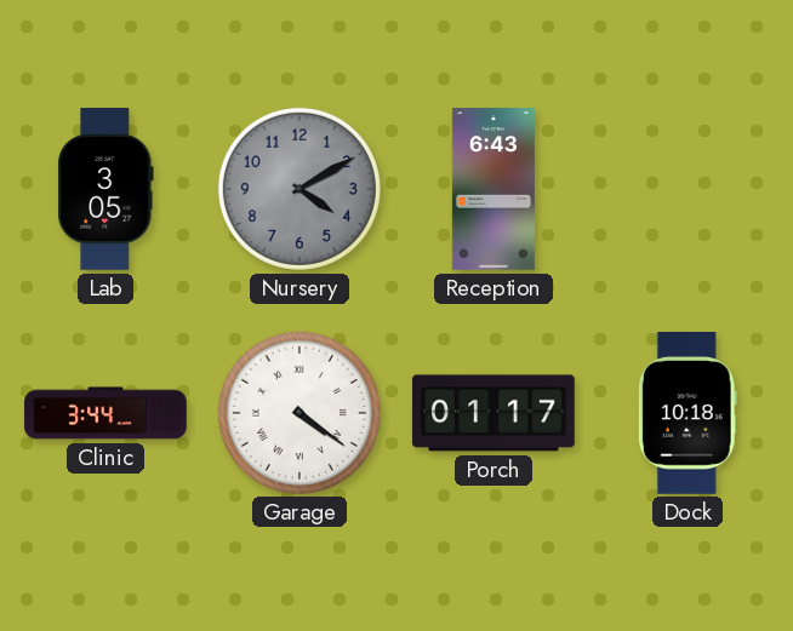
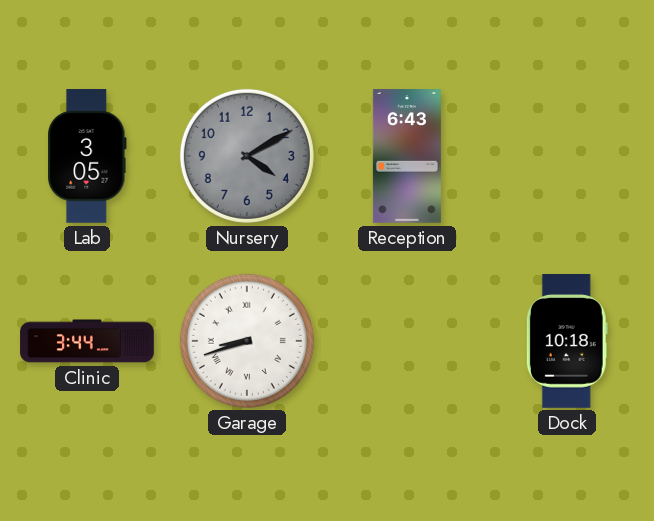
Garage: 4:21 -> 8:42
Porch: 01:17 -> none
